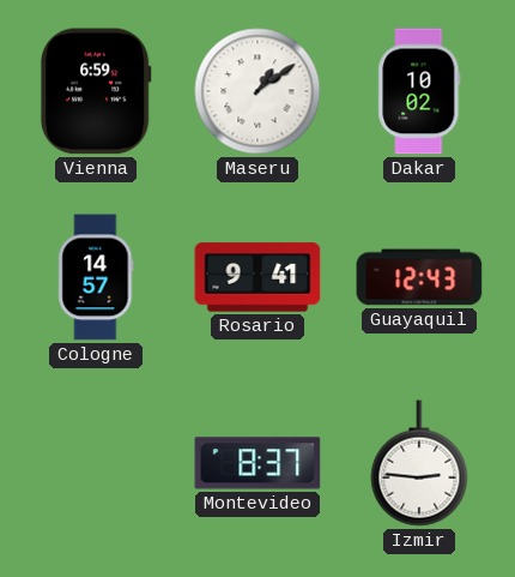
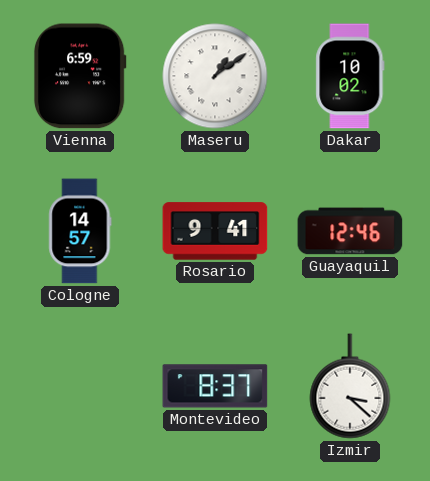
Guayaquil: 12:43 -> 12:46
Izmir: 2:46 -> 3:22
